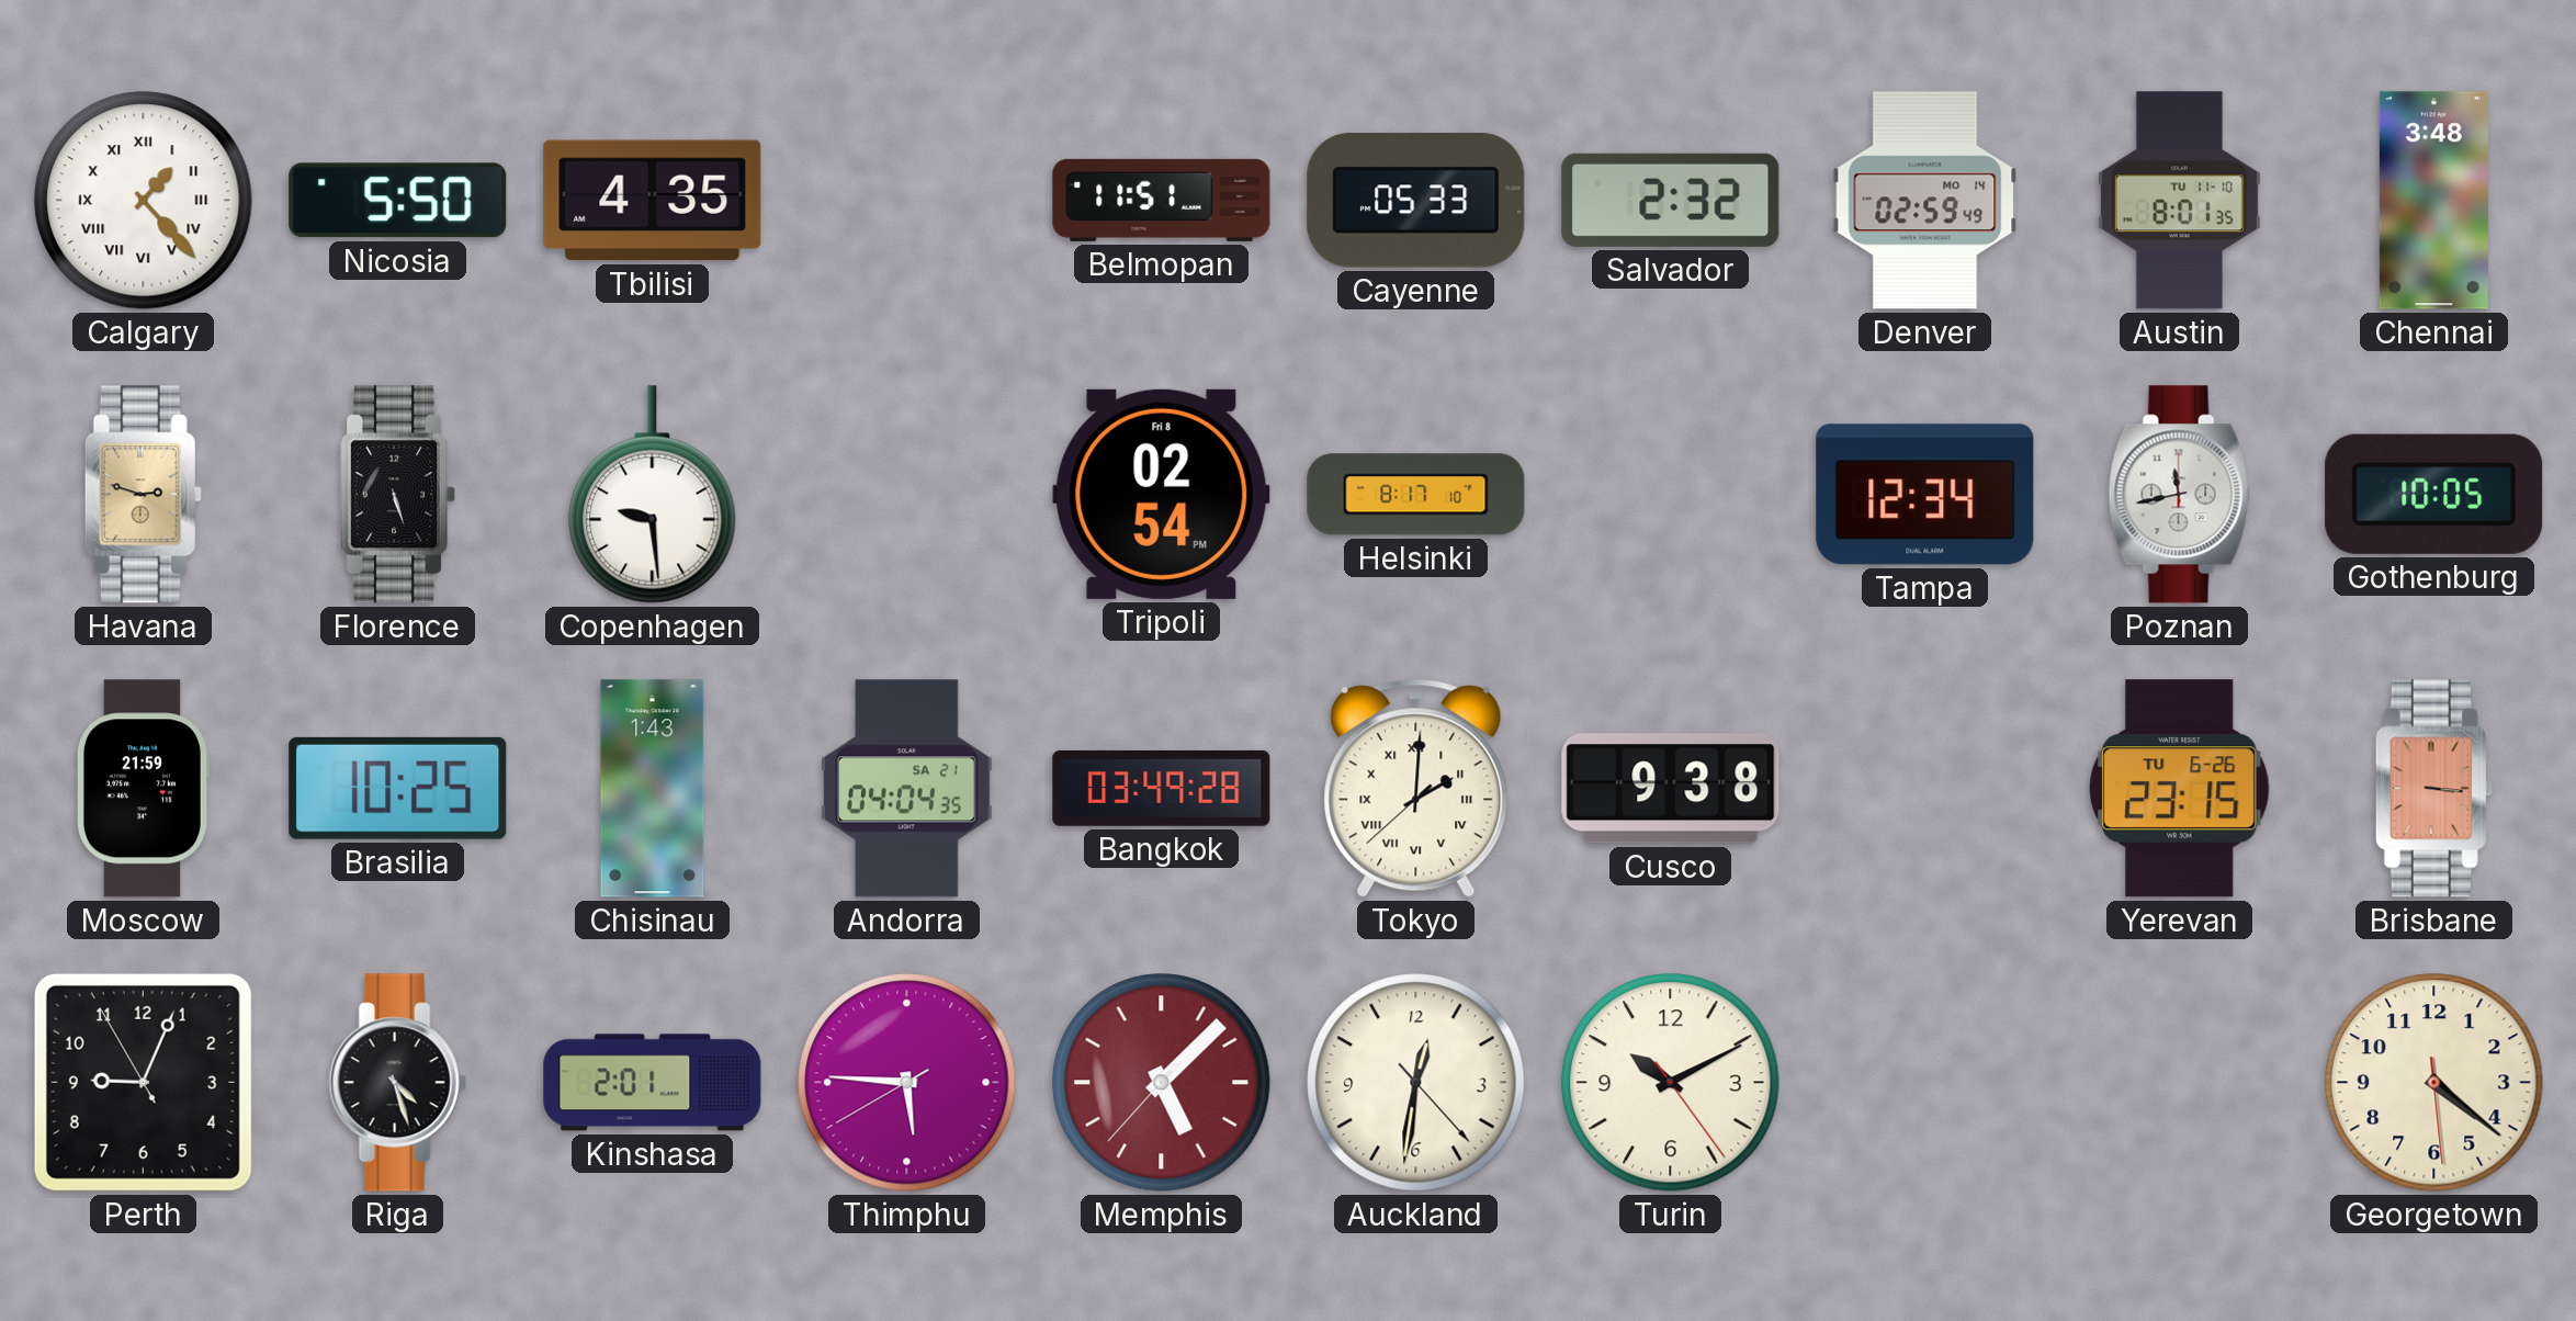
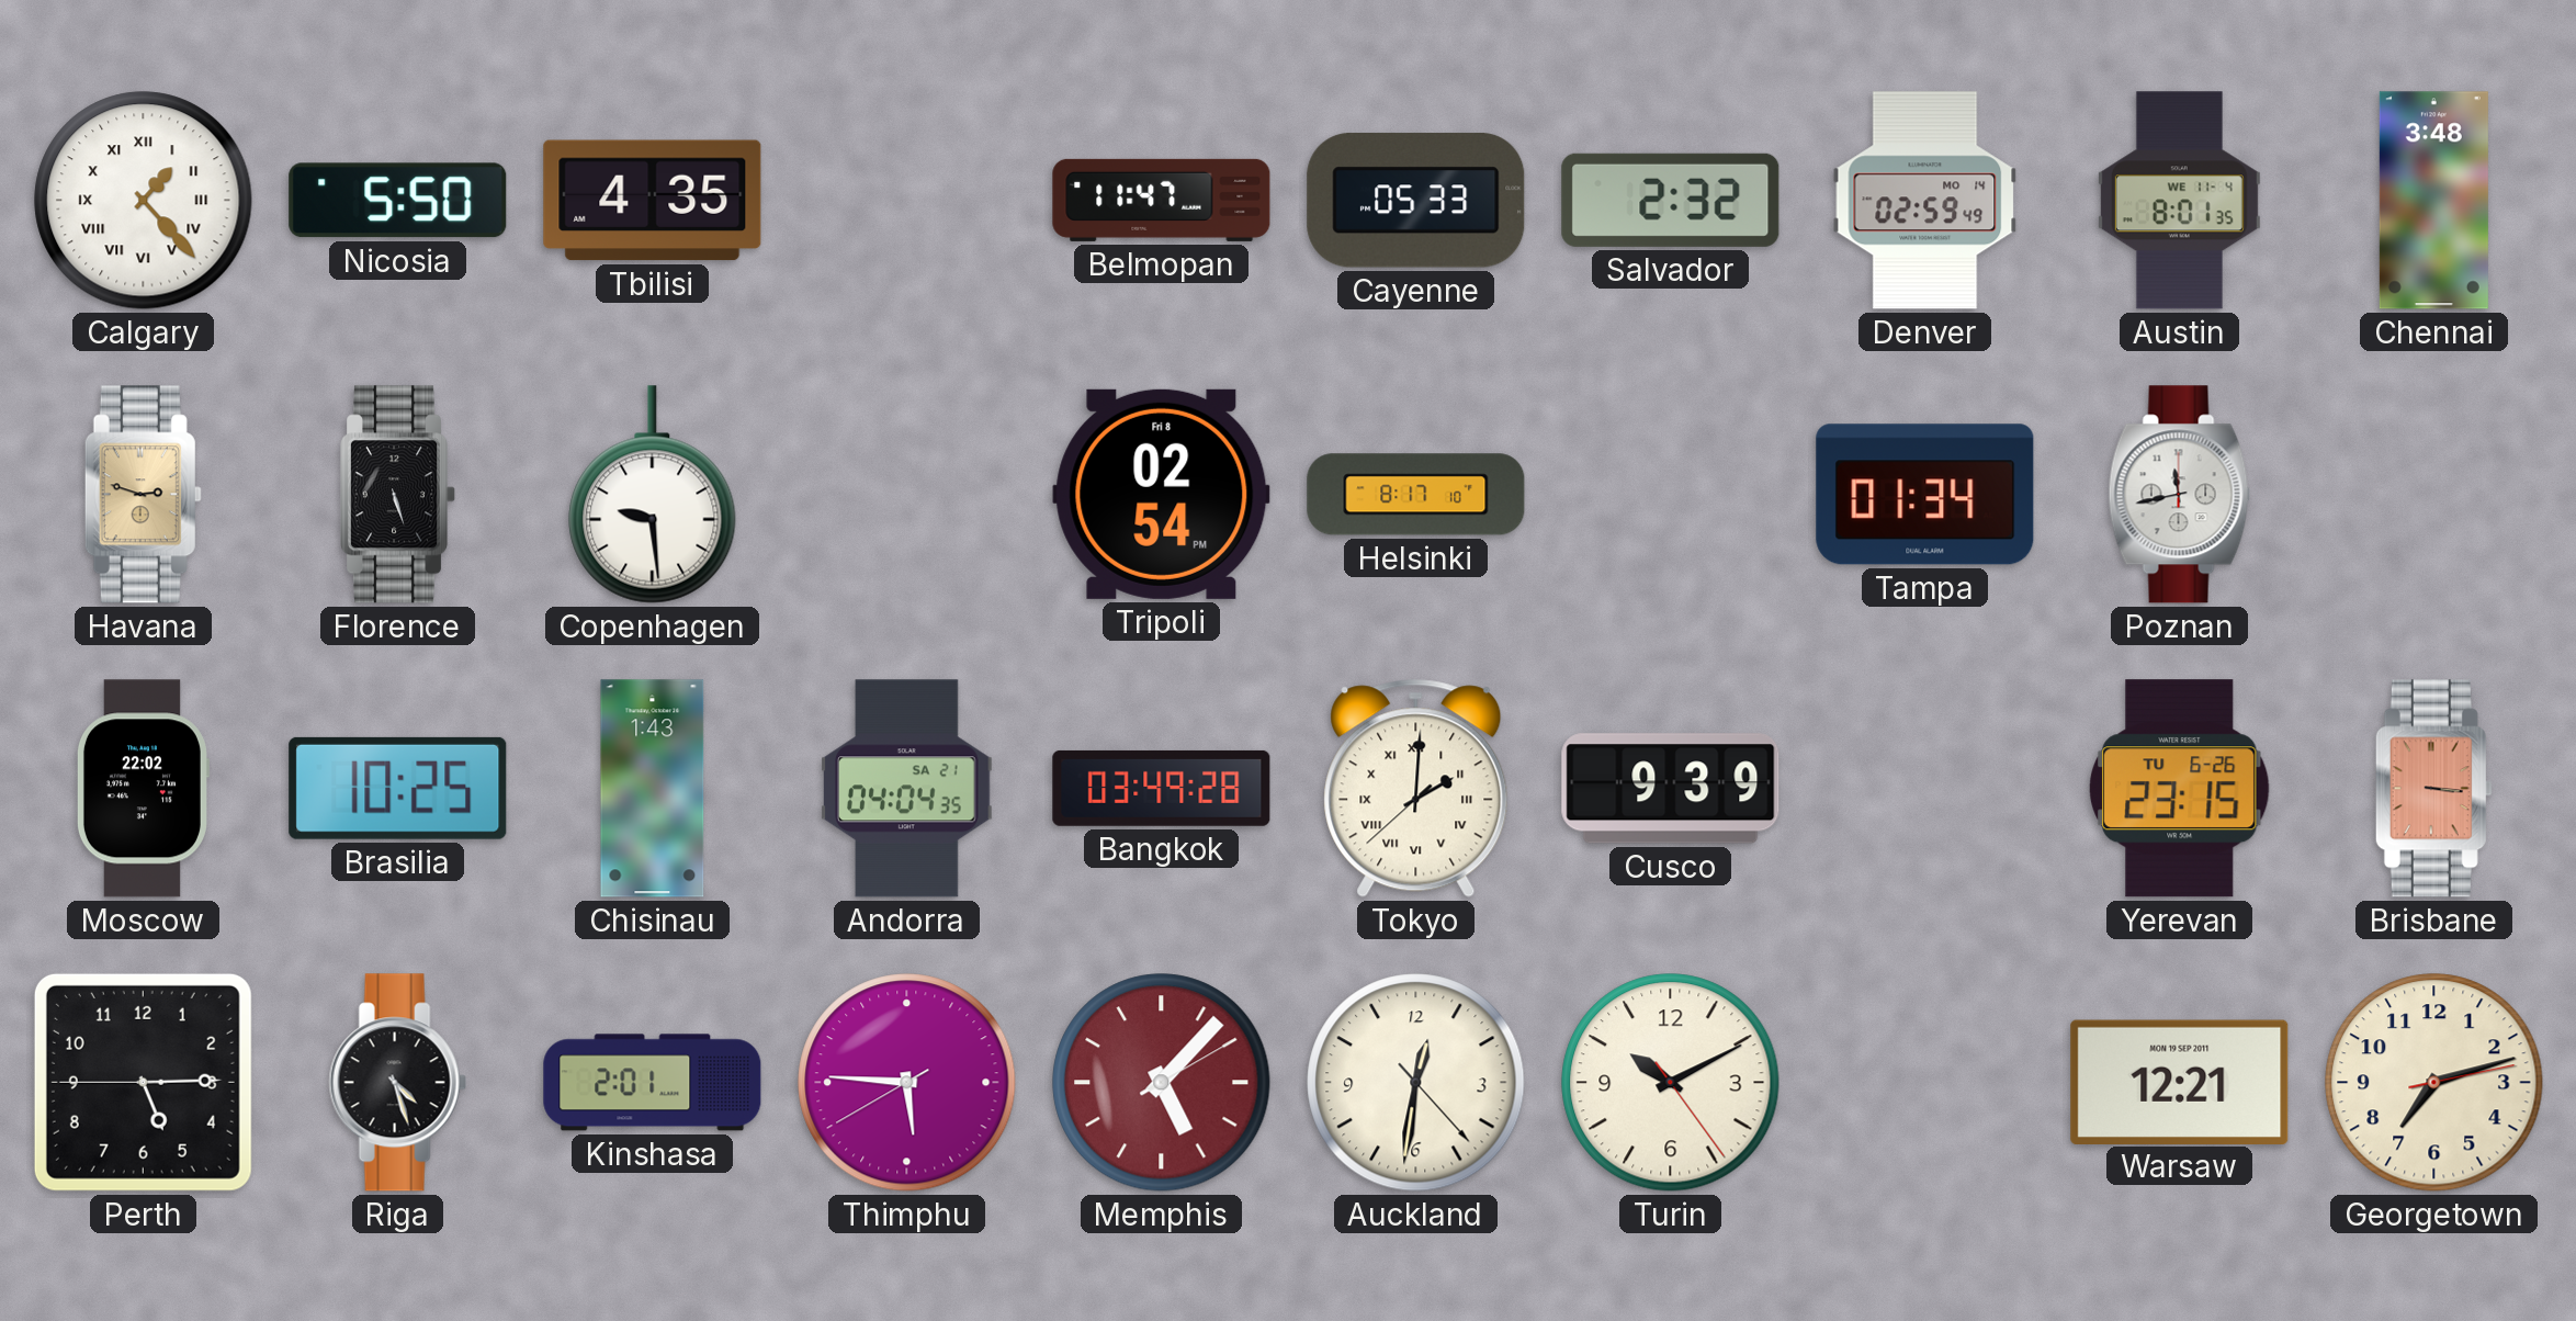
Belmopan: 11:51 -> 11:47
Austin date: TU 11-10 -> WE 11-4
Tampa: 12:34 -> 01:34
Gothenburg: 10:05 -> none
Moscow: 21:59 -> 22:02
Cusco: 9:38 -> 9:39
Perth: 9:03 -> 5:14
Memphis: 5:07:37 -> 5:07:10
Warsaw: none -> 12:21
Georgetown: 4:21 -> 7:12
